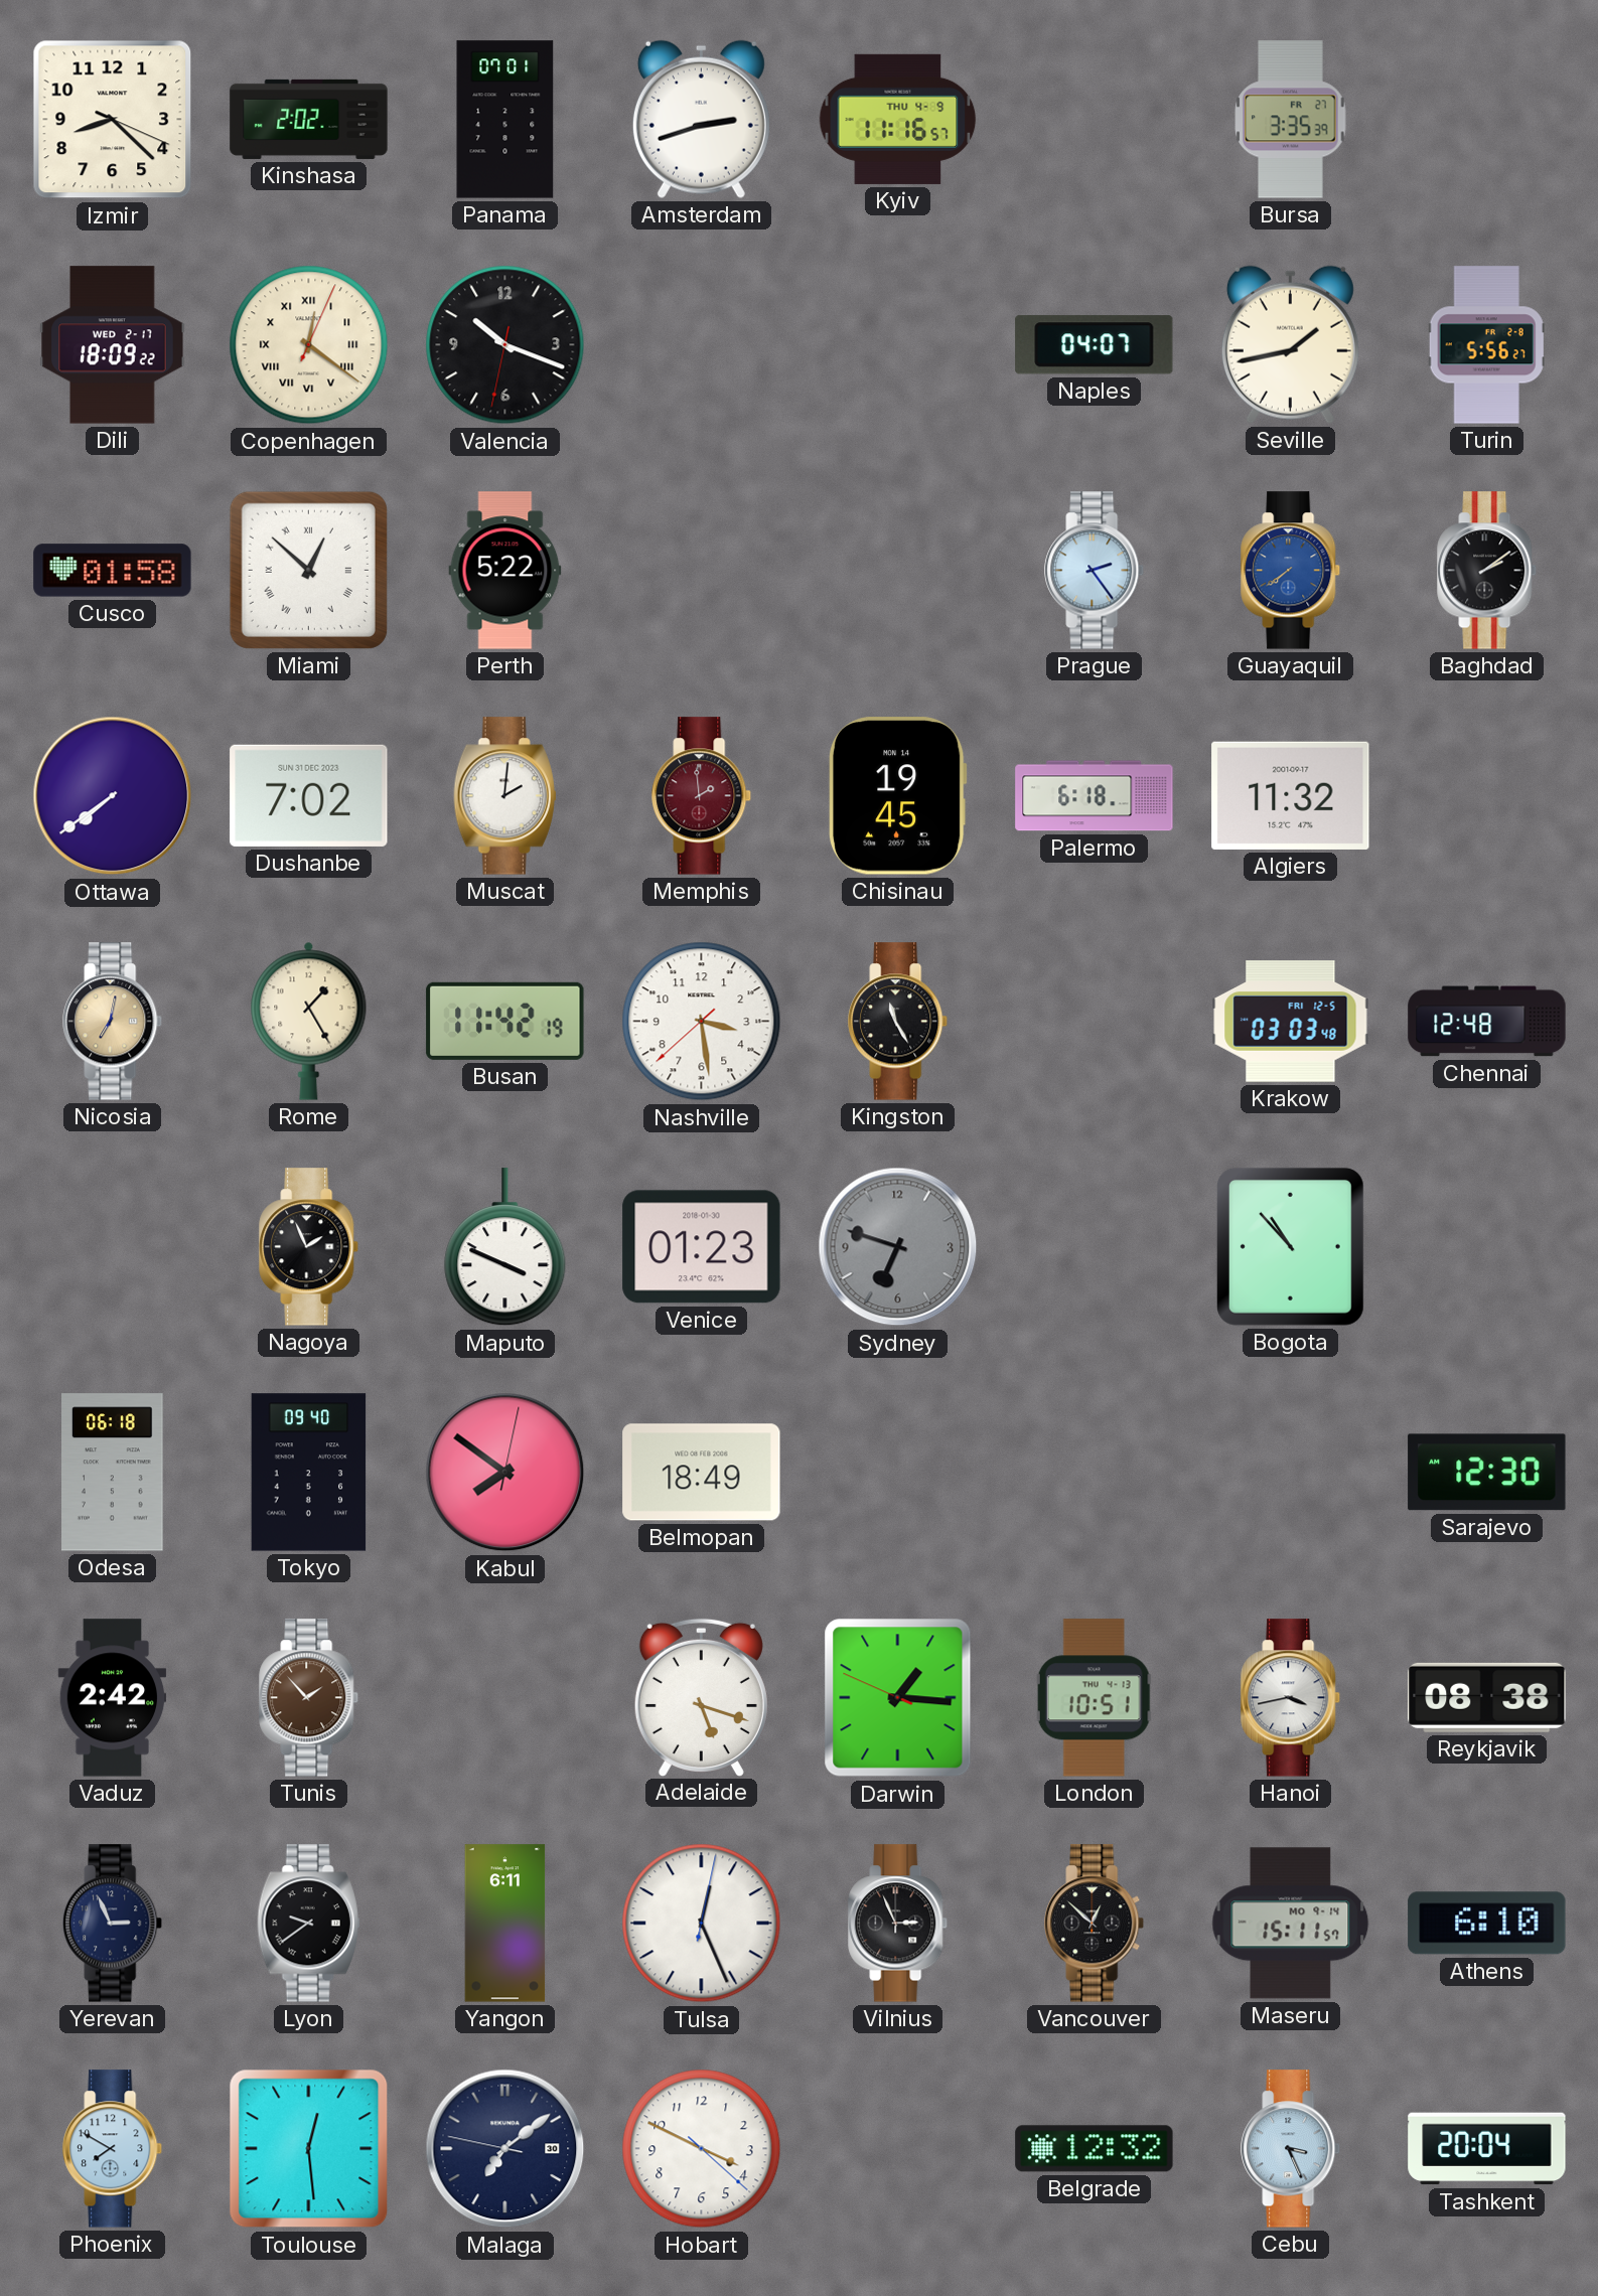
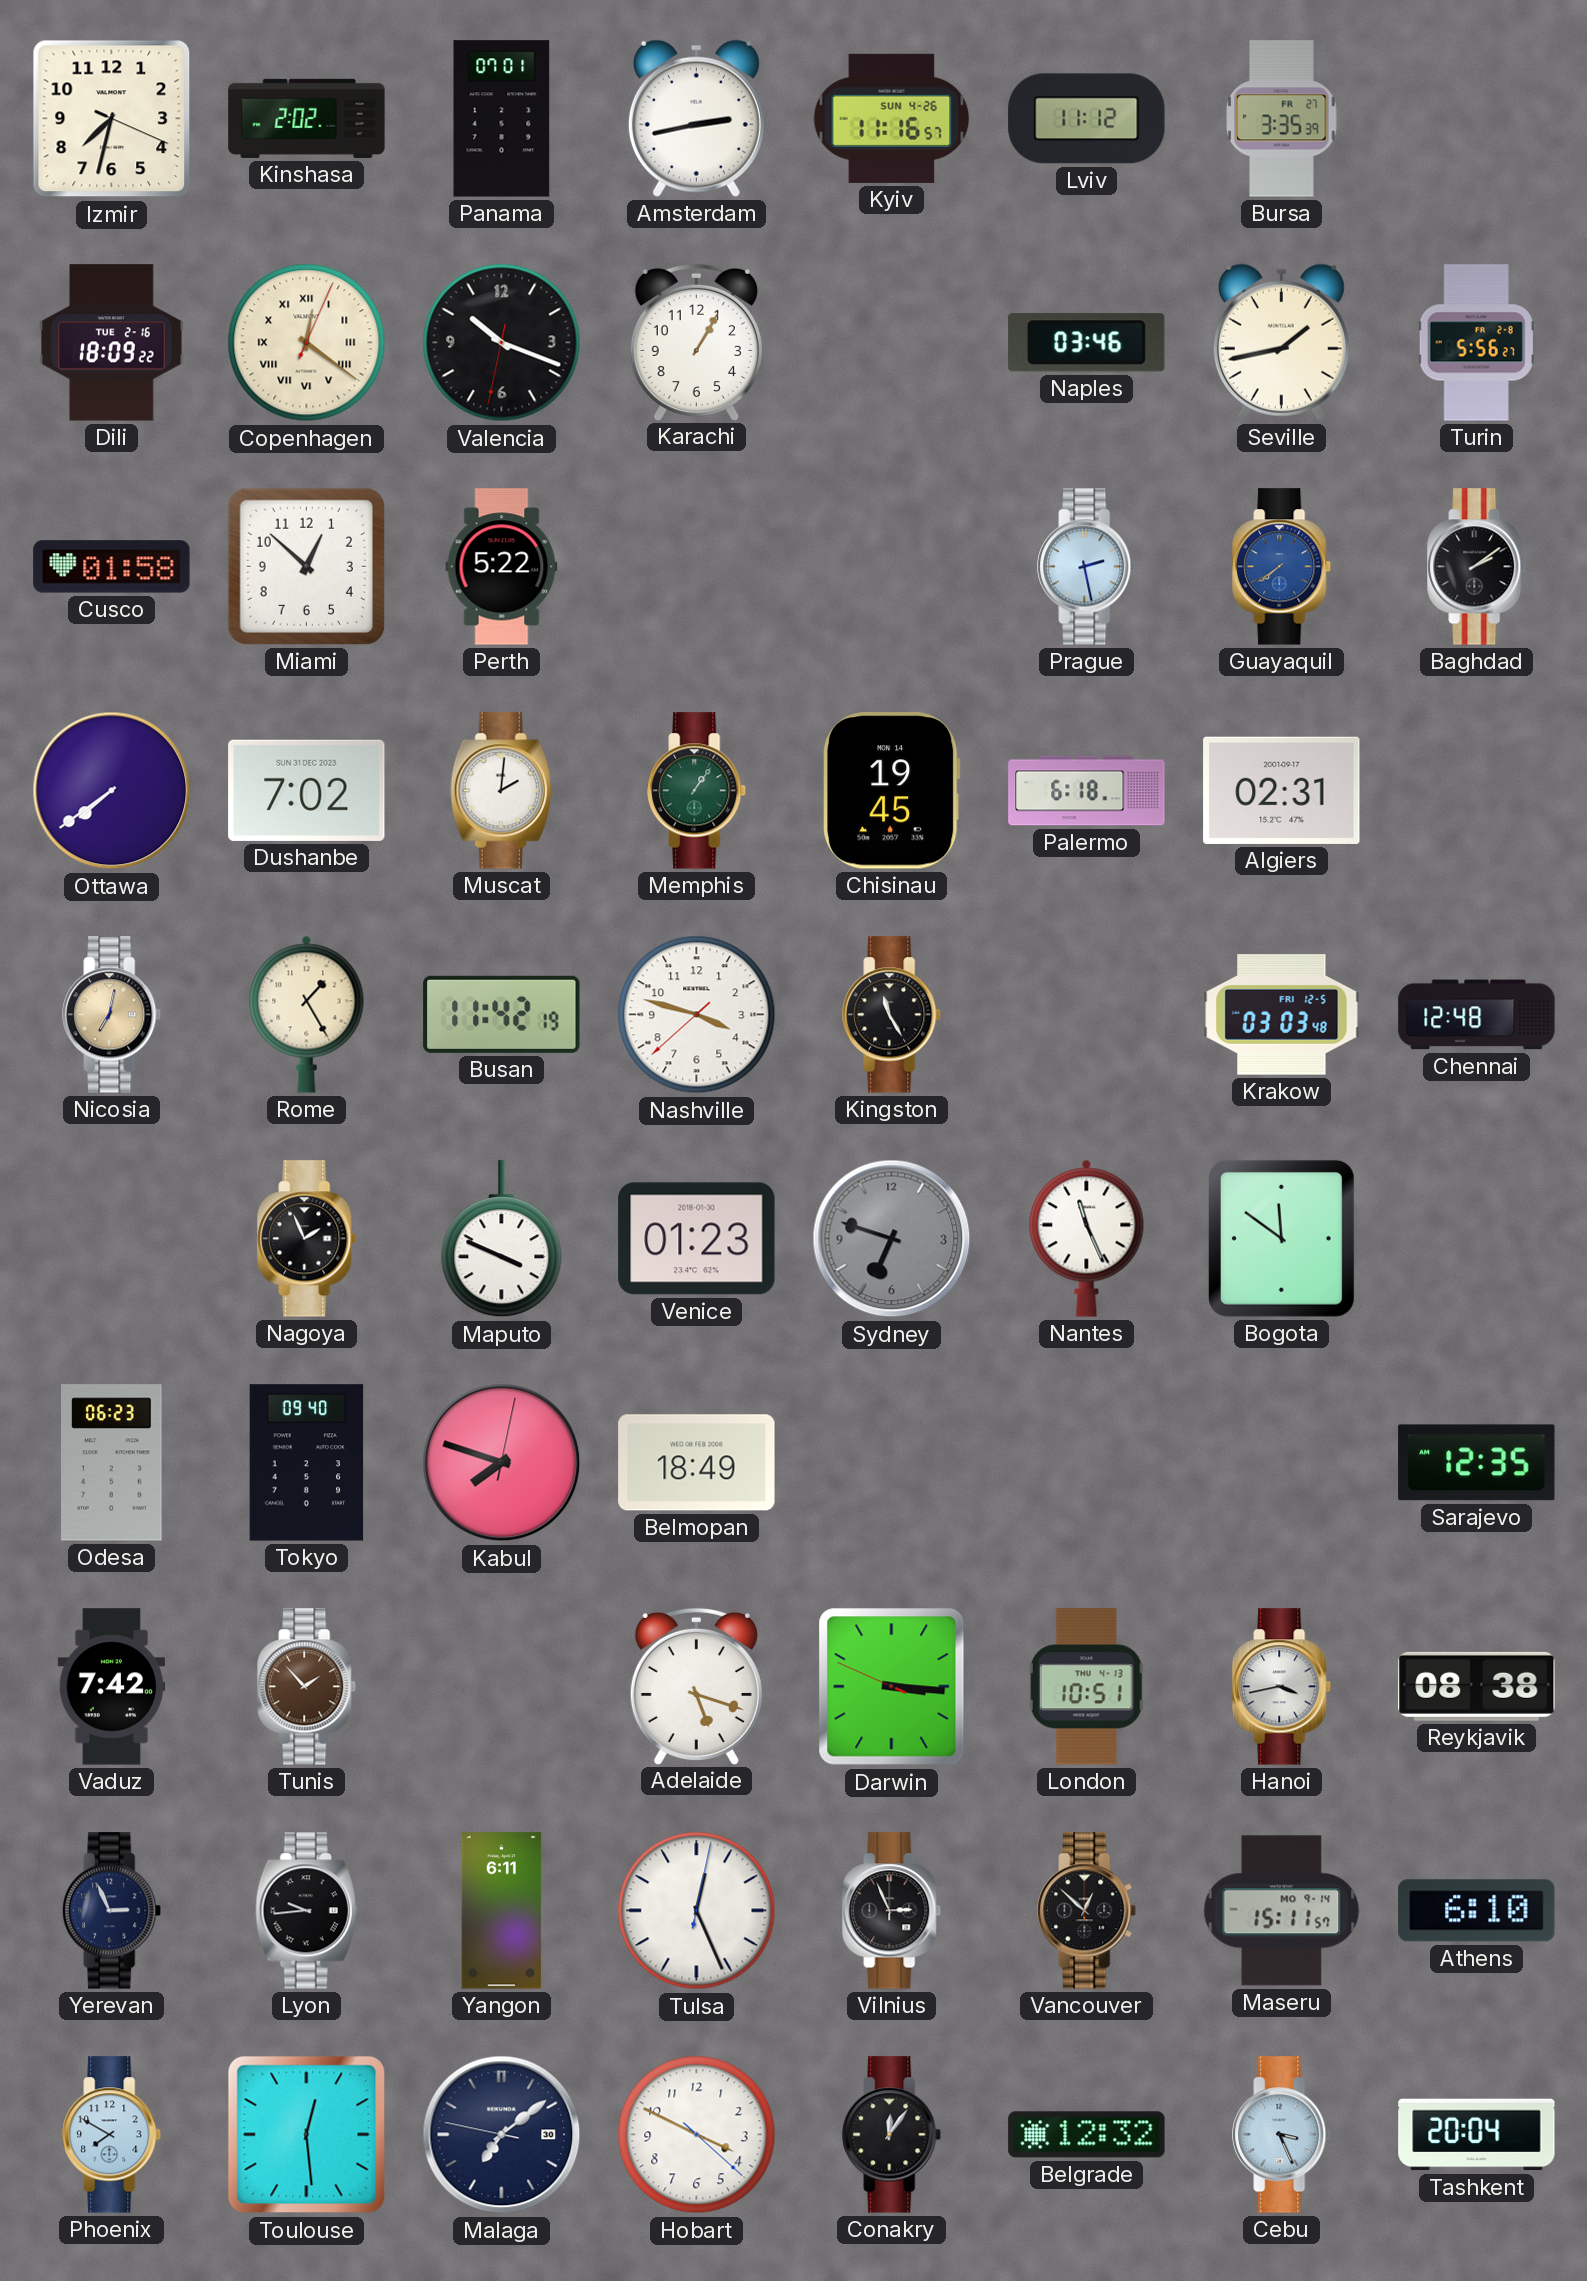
Izmir: 8:22 -> 7:32
Amsterdam: 2:42 -> 2:43
Kyiv date: THU 4-9 -> SUN 4-26
Lviv: none -> 11:12
Dili date: WED 2-17 -> TUE 2-16
Karachi: none -> 1:05
Naples: 04:07 -> 03:46
Miami numerals: Roman -> Arabic
Prague: 2:24 -> 2:28
Memphis: 1:59 -> 1:06
Memphis dial: burgundy -> green
Algiers: 11:32 -> 02:31
Nashville: 3:28 -> 3:47
Nantes: none -> 11:26
Bogota: 10:53 -> 11:51
Odesa: 06:18 -> 06:23
Kabul: 7:51 -> 7:48
Sarajevo: 12:30 -> 12:35
Vaduz: 2:42 -> 7:42
Darwin: 1:15 -> 3:15
Lyon: 9:39 -> 9:44
Conakry: none -> 12:06
